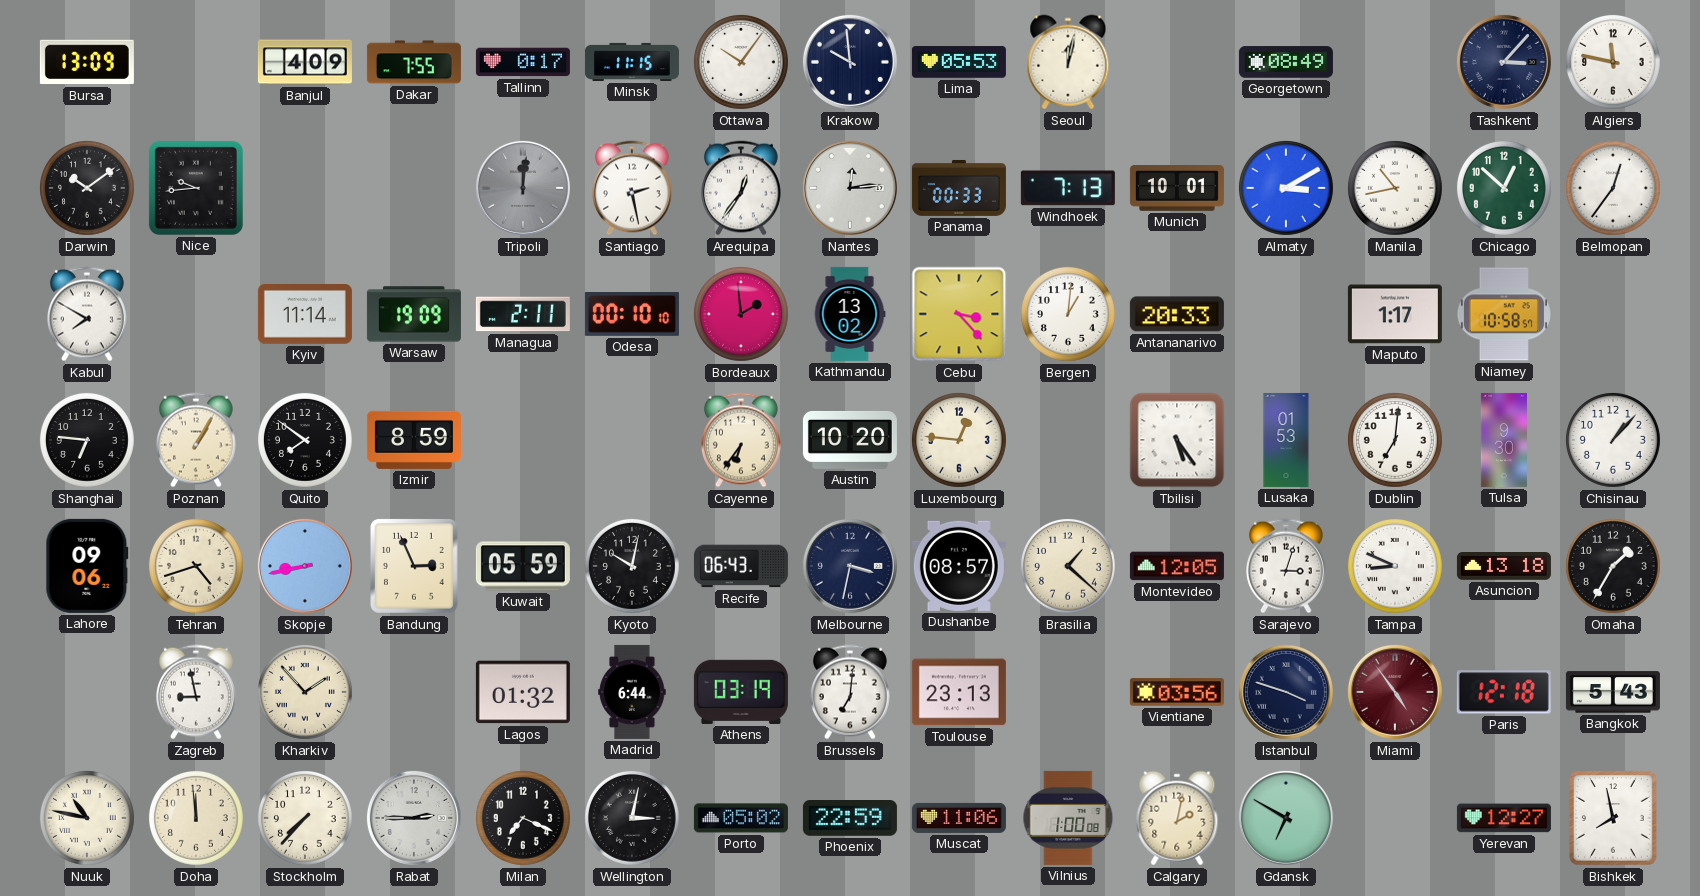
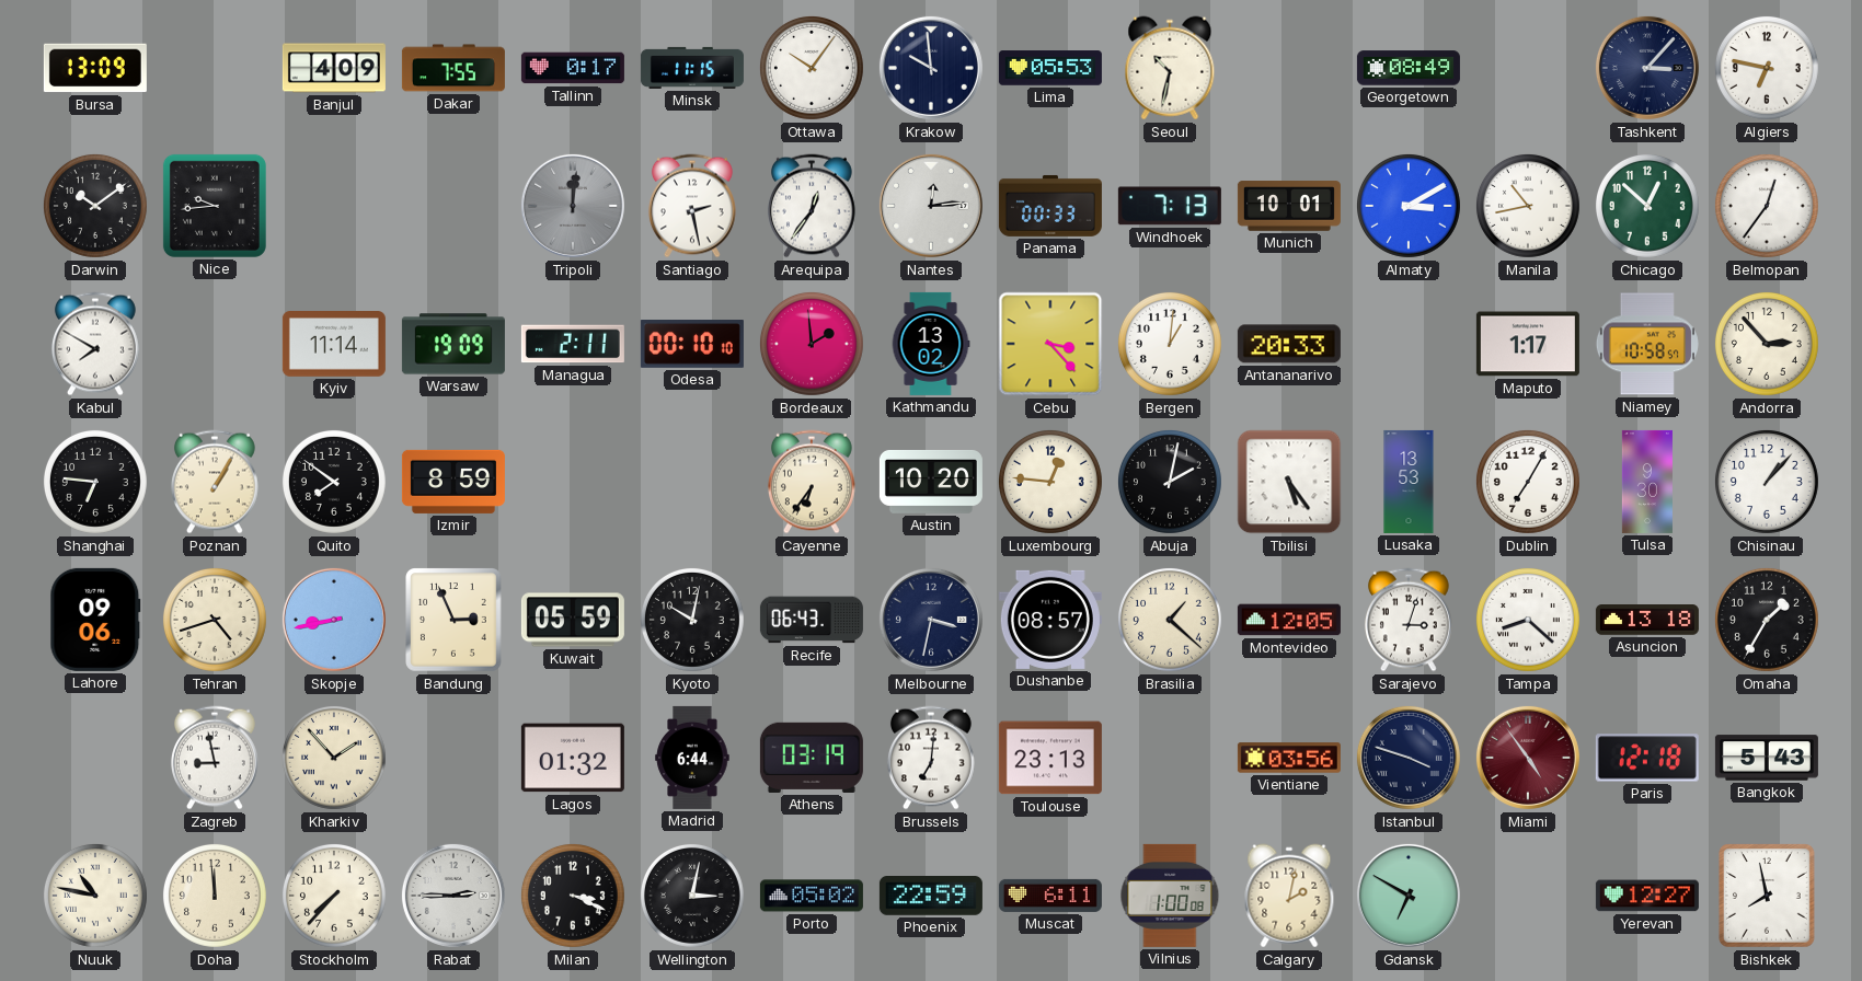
Seoul: 12:02 -> 10:32
Algiers: 11:47 -> 6:47
Andorra: none -> 2:53
Abuja: none -> 2:02
Lusaka: 01:53 -> 13:53
Dublin: 7:01 -> 7:05
Tampa: 8:49 -> 8:22
Milan: 7:19 -> 3:19
Muscat: 11:06 -> 6:11
